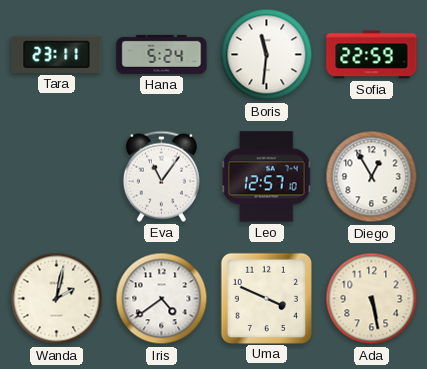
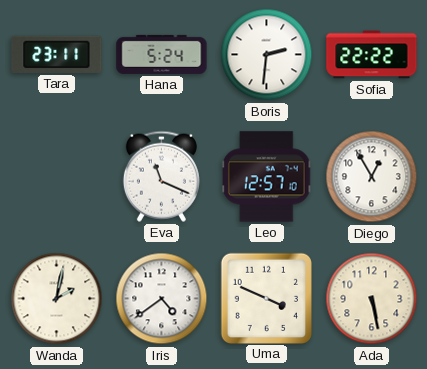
Boris: 11:31 -> 2:31
Sofia: 22:59 -> 22:22
Eva: 11:06 -> 11:19
